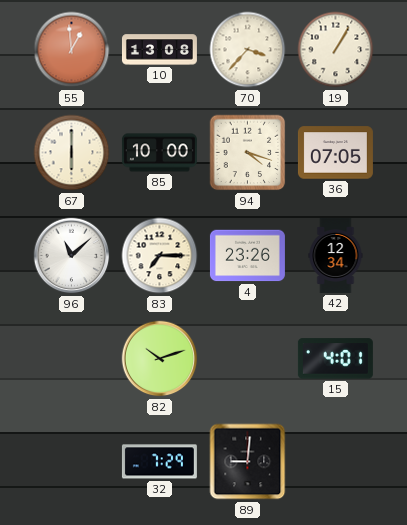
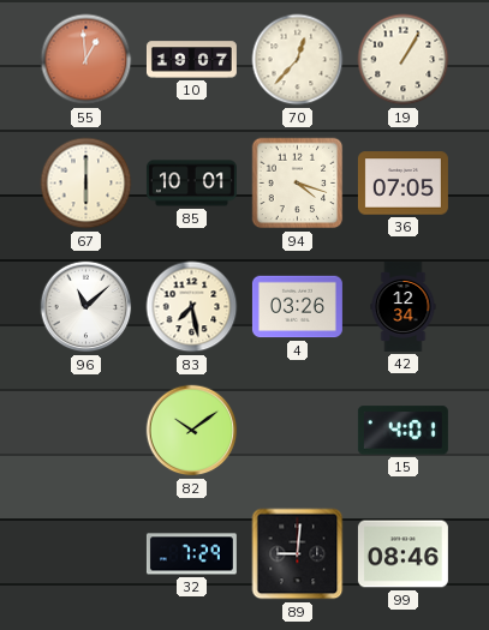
10: 13:08 -> 19:07
70: 3:37 -> 12:37
85: 10:00 -> 10:01
83: 7:15 -> 7:28
4: 23:26 -> 03:26
82: 10:12 -> 10:09
99: none -> 08:46
